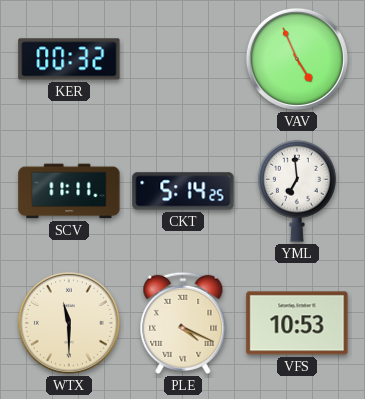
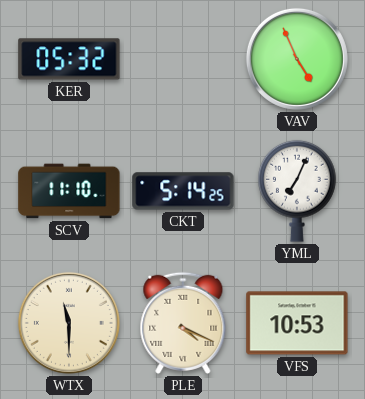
KER: 00:32 -> 05:32
SCV: 11:11 -> 11:10
YML: 6:59 -> 7:04
